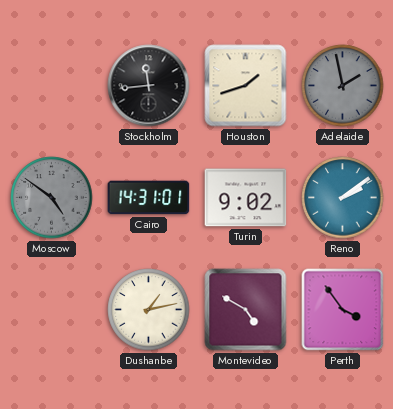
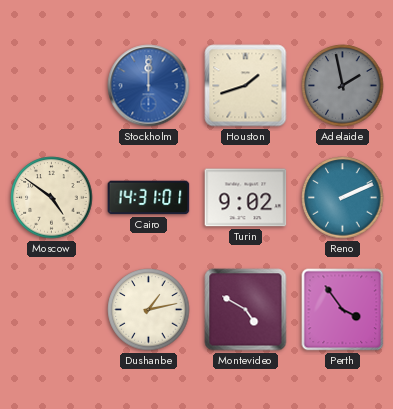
Stockholm: 11:44 -> 12:00
Stockholm dial: black -> blue
Moscow dial: grey -> cream
Reno: 2:09 -> 2:11
